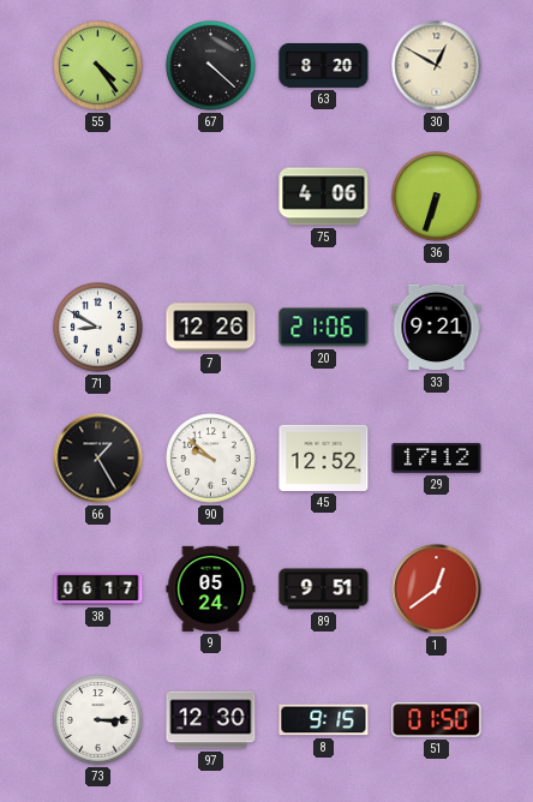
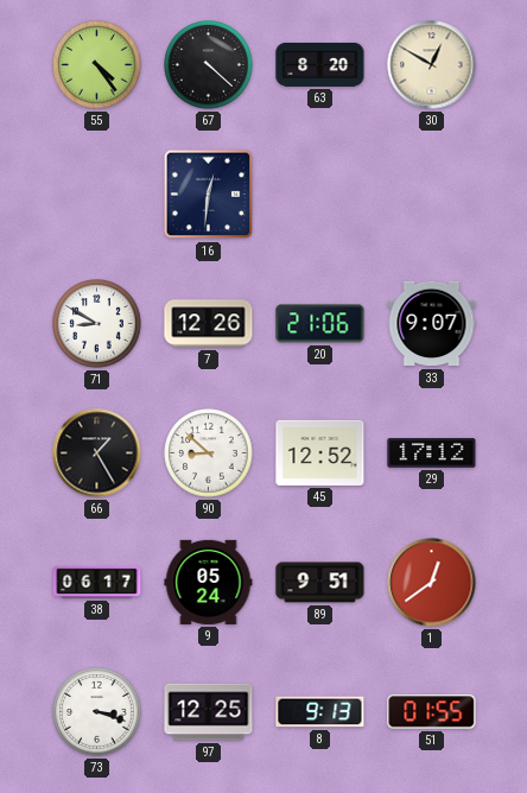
16: none -> 12:31
75: 4:06 -> none
36: 6:33 -> none
33: 9:21 -> 9:07
90: 9:52 -> 8:52
73: 3:15 -> 3:18
97: 12:30 -> 12:25
8: 9:15 -> 9:13
51: 01:50 -> 01:55
